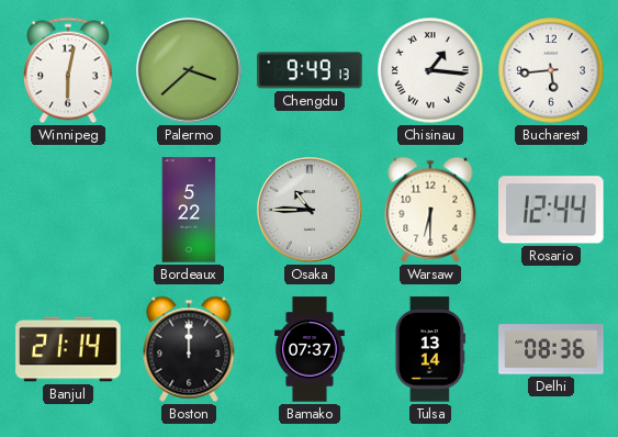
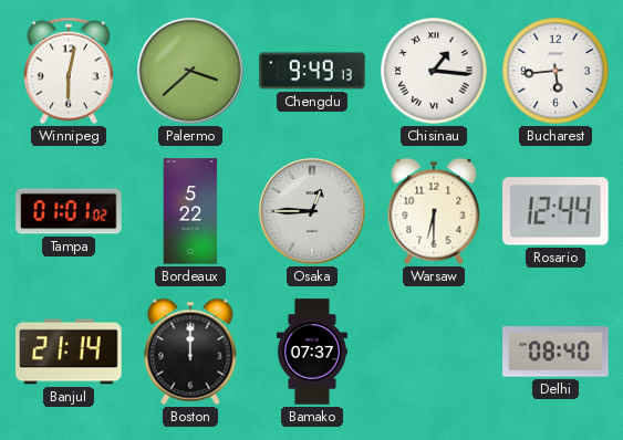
Tampa: none -> 01:01
Osaka: 10:45 -> 12:45
Tulsa: 13:14 -> none
Delhi: 08:36 -> 08:40
